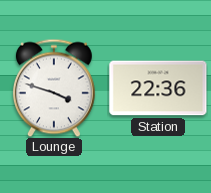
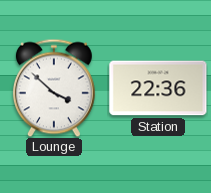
Lounge: 3:48 -> 3:52
